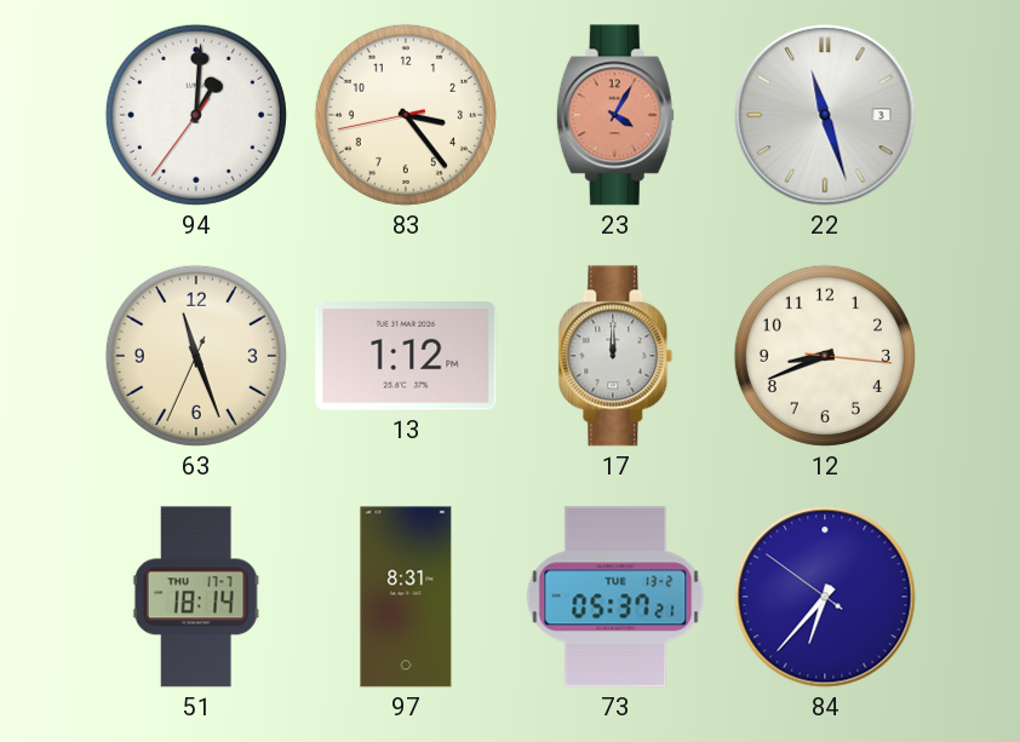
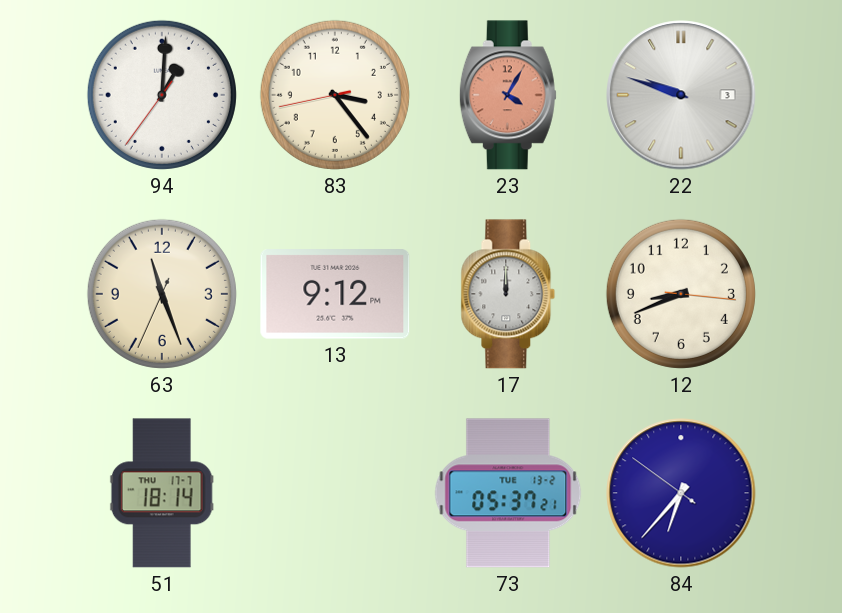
22: 11:27 -> 9:48
13: 1:12 -> 9:12
97: 8:31 -> none
